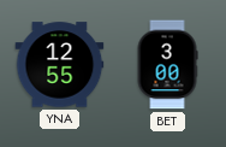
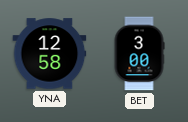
YNA: 12:55 -> 12:58
